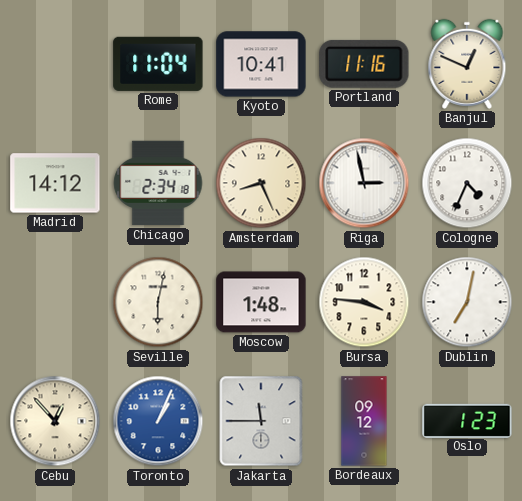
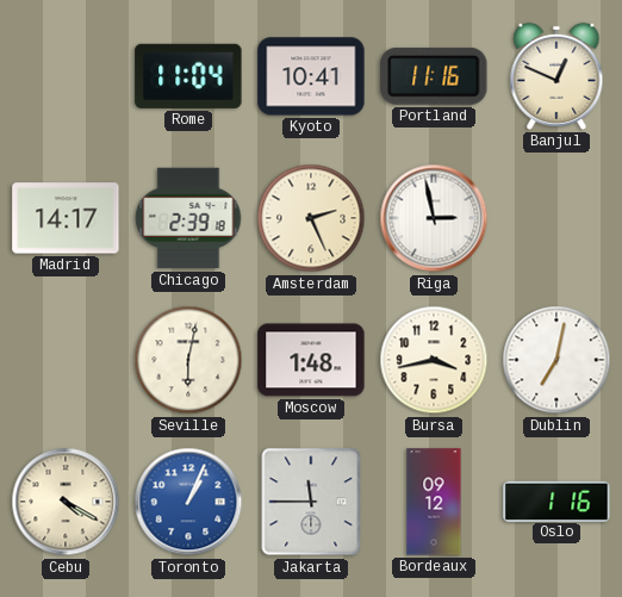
Madrid: 14:12 -> 14:17
Chicago: 2:34 -> 2:39
Amsterdam: 8:26 -> 2:26
Cologne: 4:34 -> none
Bursa: 3:46 -> 3:43
Cebu: 12:53 -> 4:20
Oslo: 1:23 -> 1:16
